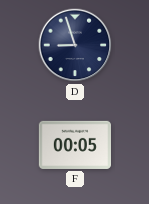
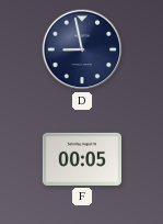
D: 8:57 -> 8:58
